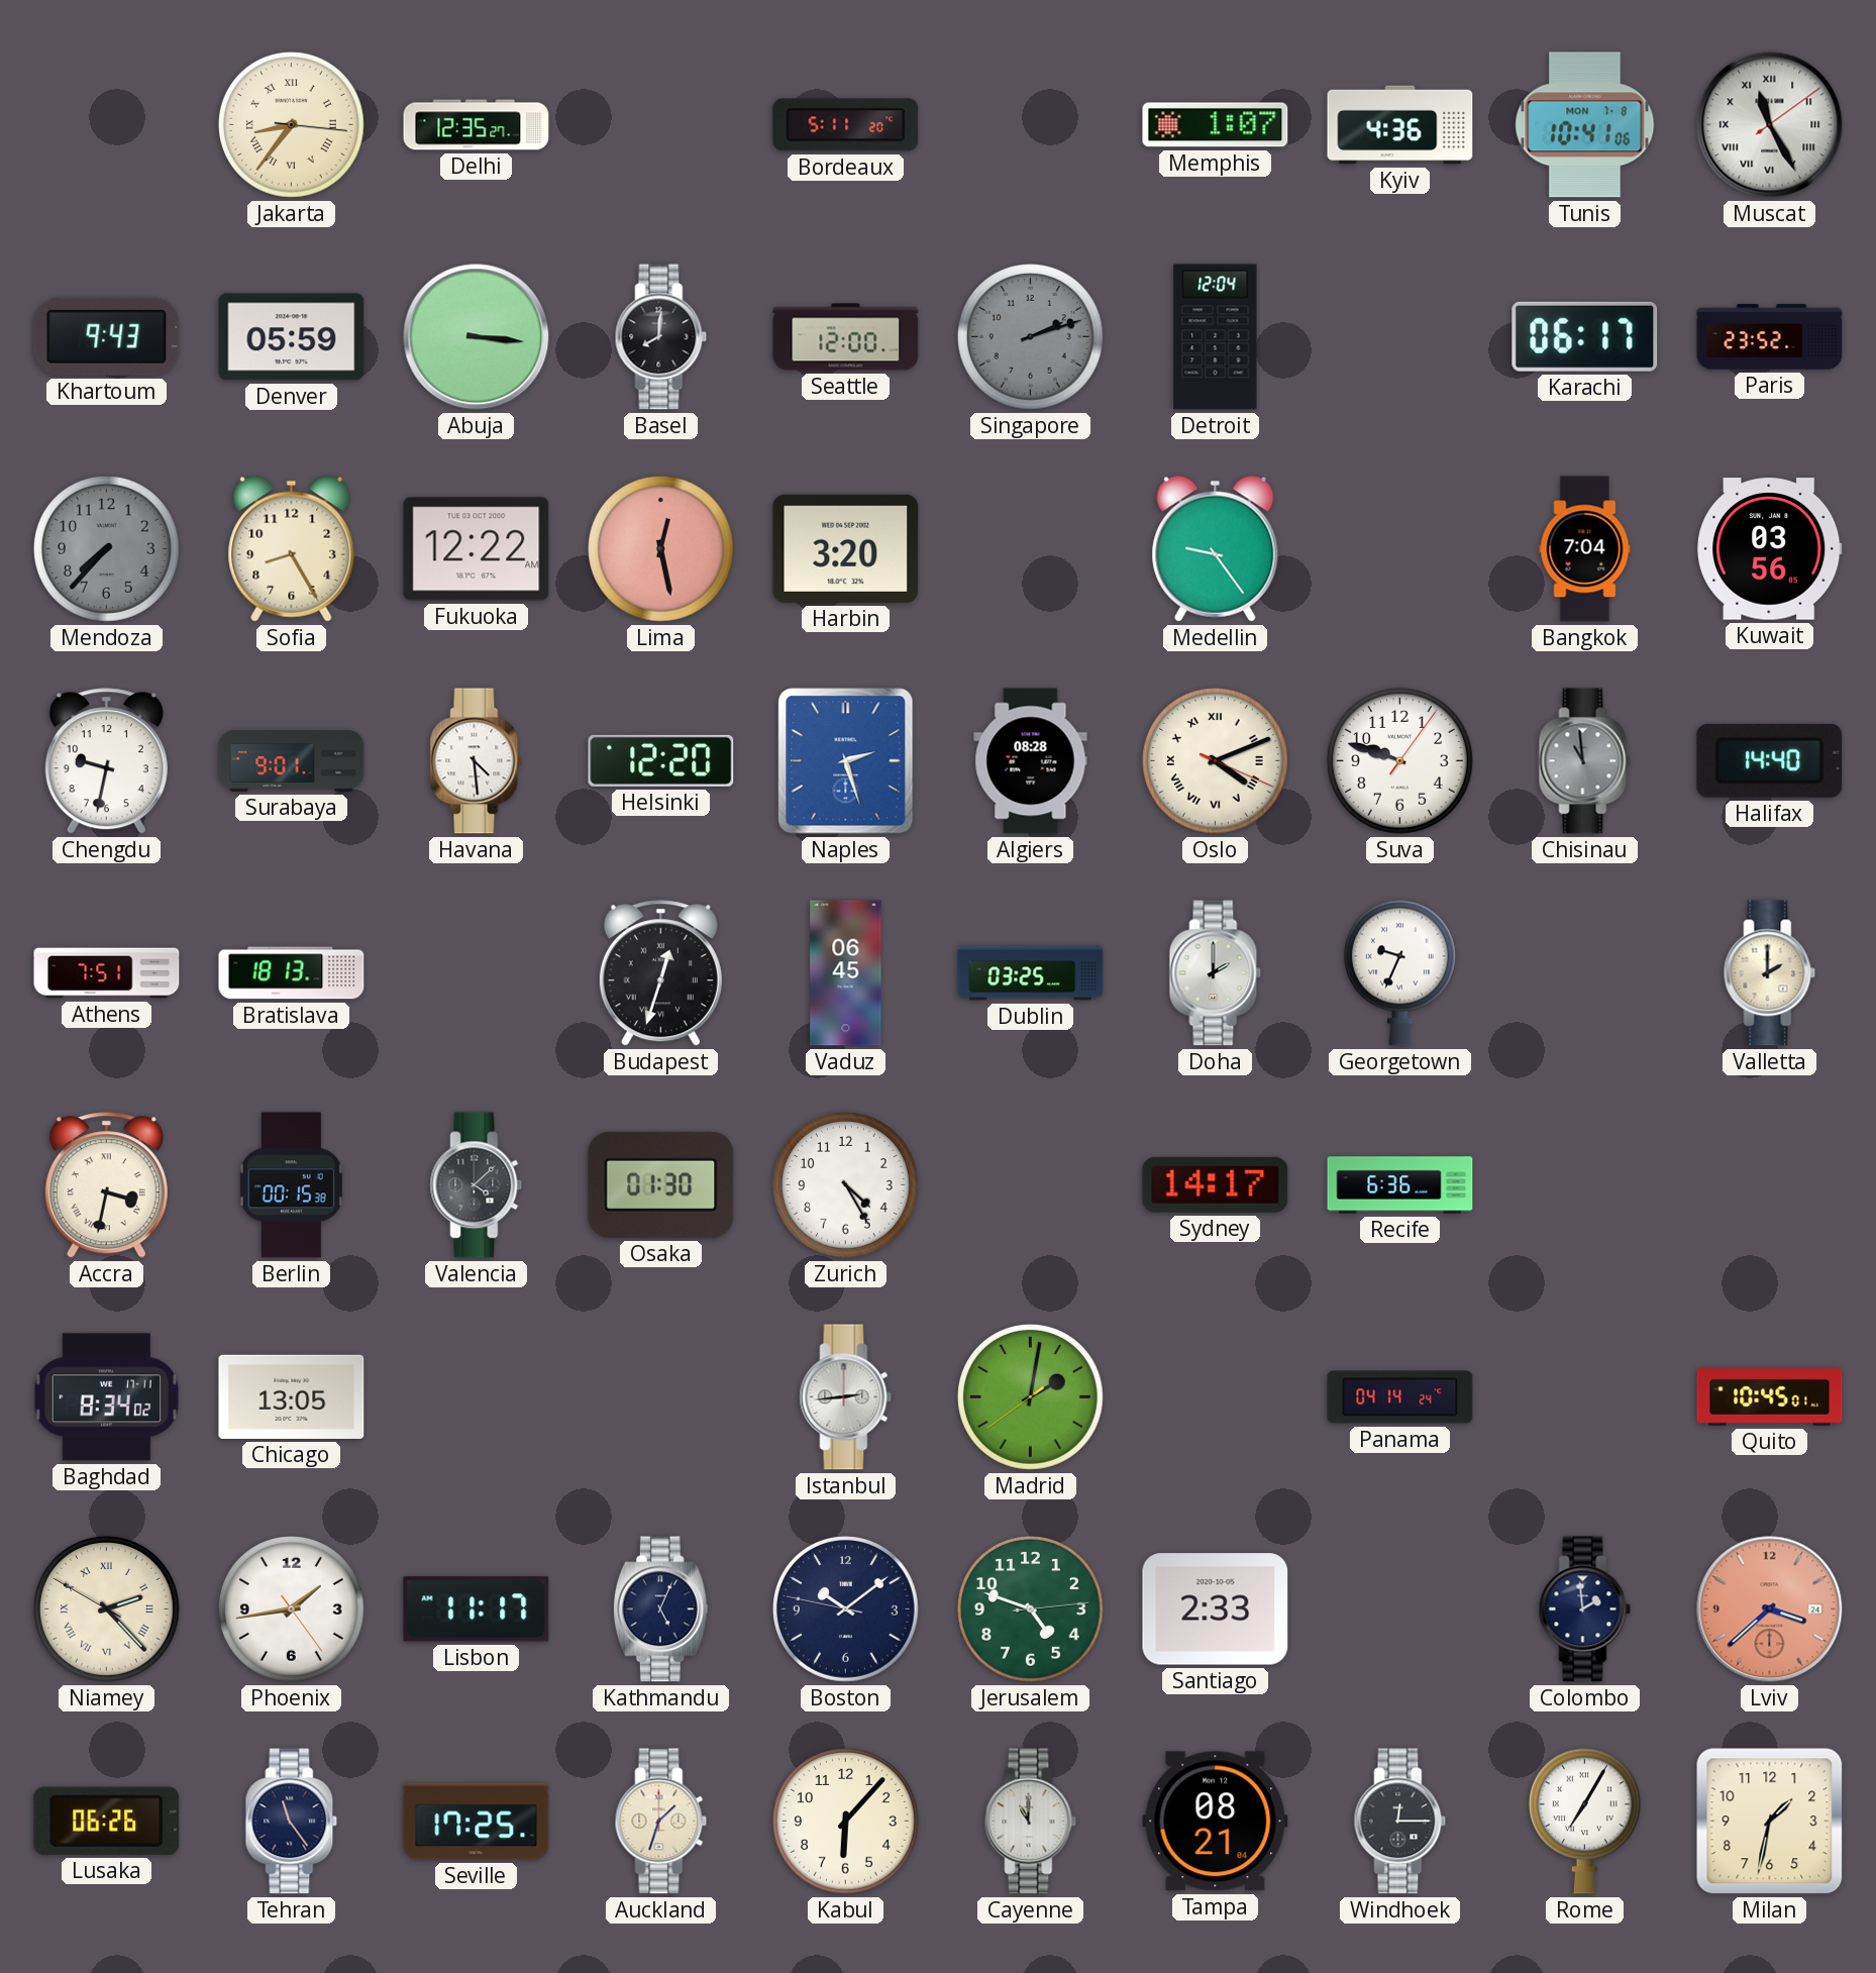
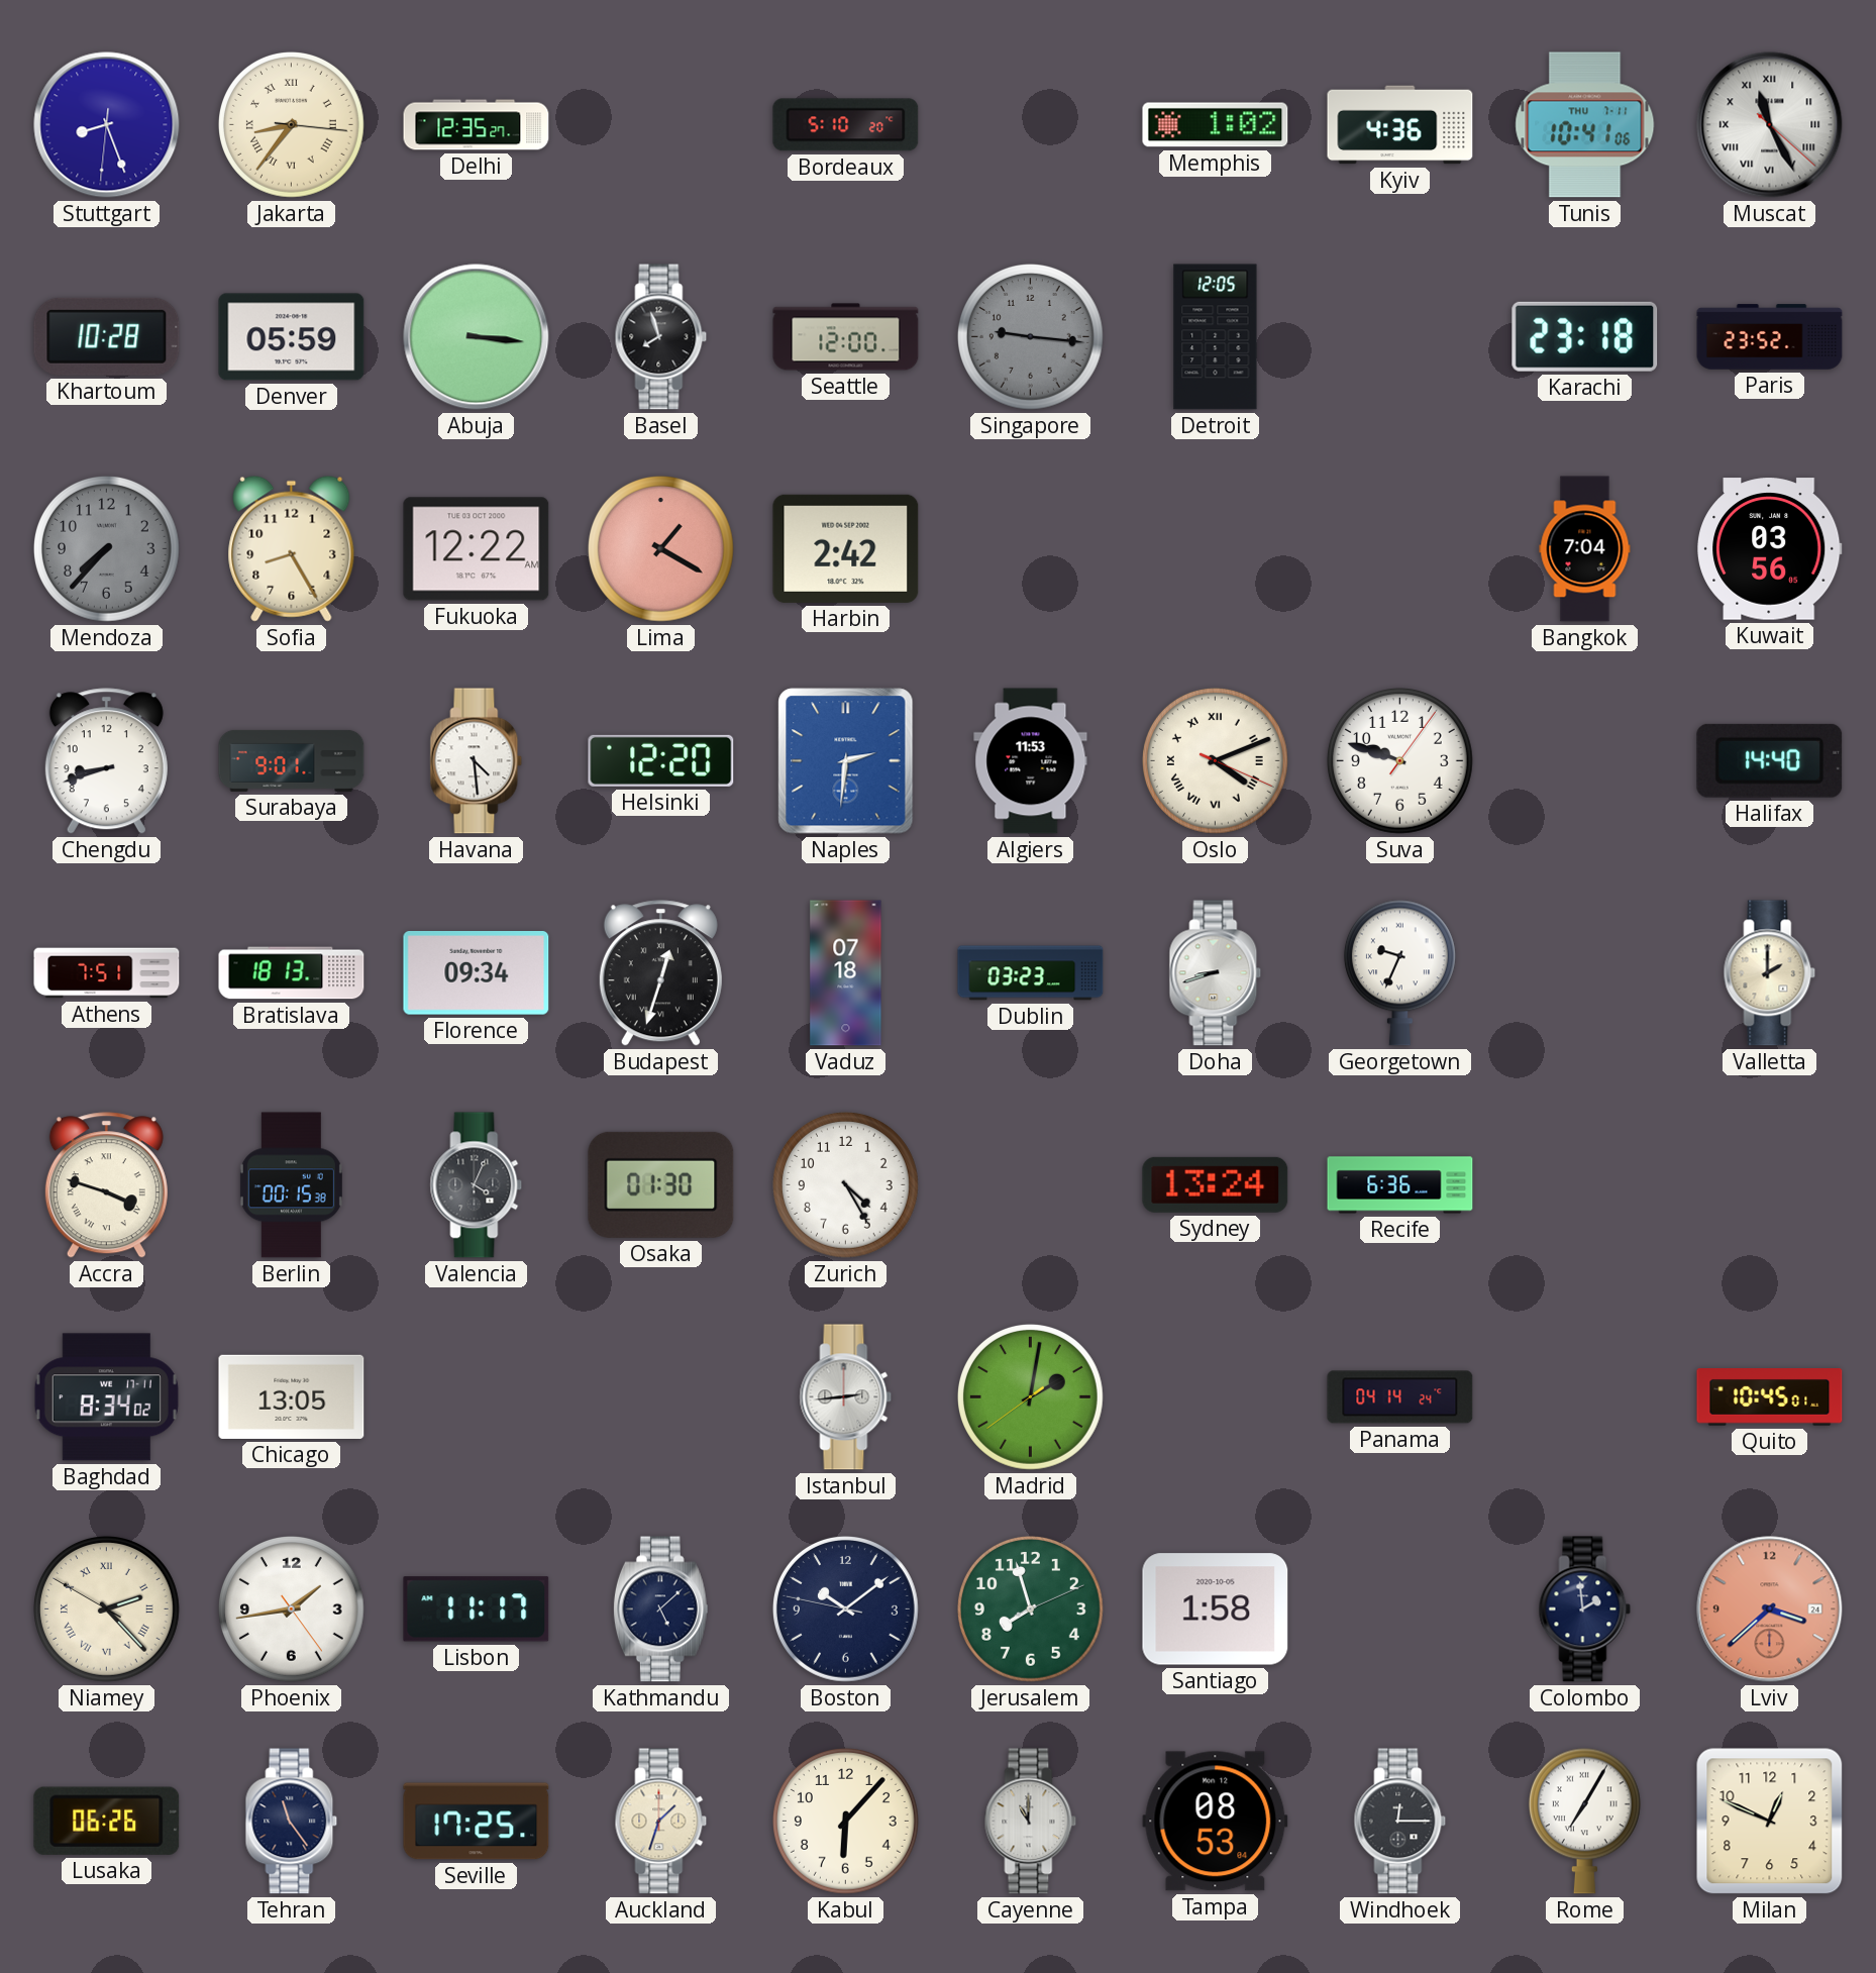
Stuttgart: none -> 8:26
Bordeaux: 5:11 -> 5:10
Memphis: 1:07 -> 1:02
Tunis date: MON 7-8 -> THU 7-11
Muscat: 11:25:09 -> 11:25:22
Khartoum: 9:43 -> 10:28
Basel: 8:01 -> 7:57
Singapore: 2:12 -> 9:16
Detroit: 12:04 -> 12:05
Karachi: 06:17 -> 23:18
Lima: 12:28 -> 1:20
Harbin: 3:20 -> 2:42
Medellin: 9:24 -> none
Chengdu: 9:32 -> 8:42
Naples: 2:27 -> 2:31
Algiers: 08:28 -> 11:53
Chisinau: 10:59 -> none
Florence: none -> 09:34
Vaduz: 06:45 -> 07:18
Dublin: 03:25 -> 03:23
Doha: 2:00 -> 8:42
Accra: 3:32 -> 3:48
Valencia: 4:08 -> 4:04
Sydney: 14:17 -> 13:24
Kathmandu: 5:04 -> 5:08
Jerusalem: 4:48 -> 7:57
Santiago: 2:33 -> 1:58
Tampa: 08:21 -> 08:53
Milan: 1:32 -> 12:49
